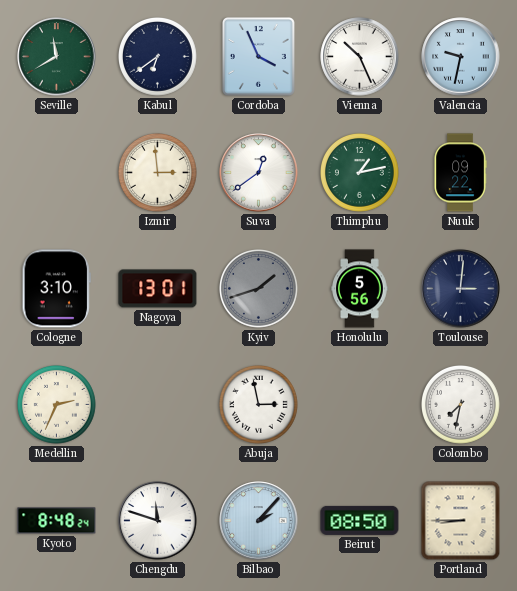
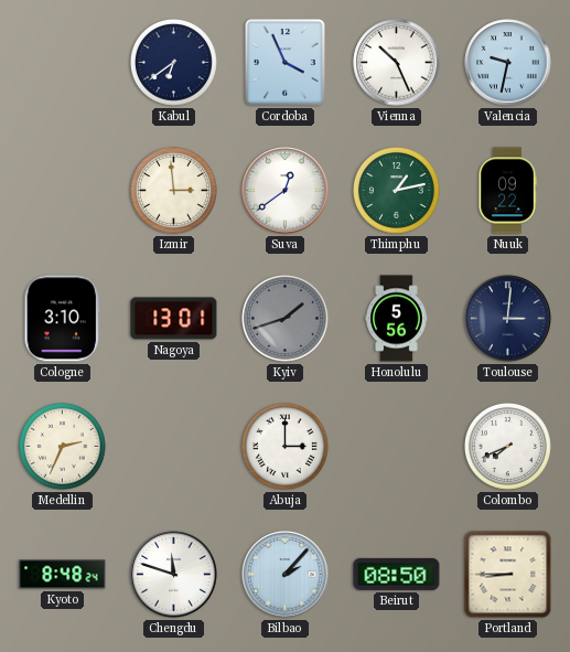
Seville: 11:40 -> none
Abuja: 2:58 -> 3:00
Colombo: 7:32 -> 7:41
